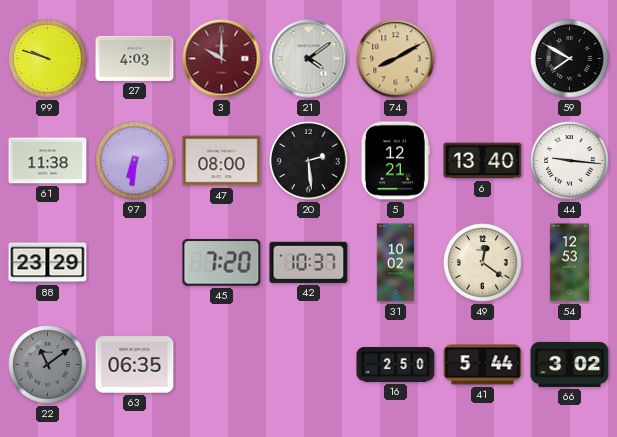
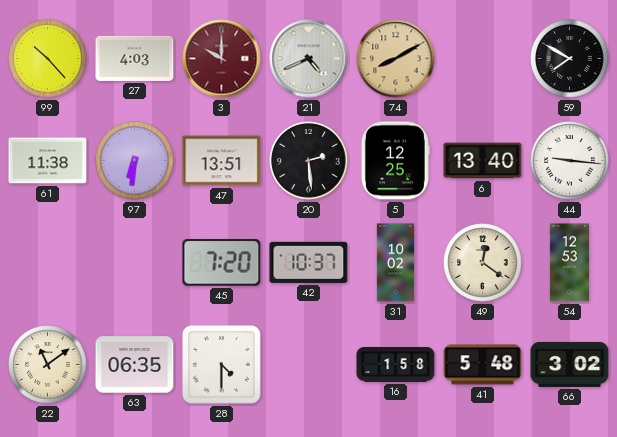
99: 9:48 -> 10:23
21: 4:09 -> 4:41
47: 08:00 -> 13:51
5: 12:21 -> 12:25
88: 23:29 -> none
22 dial: grey -> cream
28: none -> 4:30
16: 2:50 -> 1:58
41: 5:44 -> 5:48
